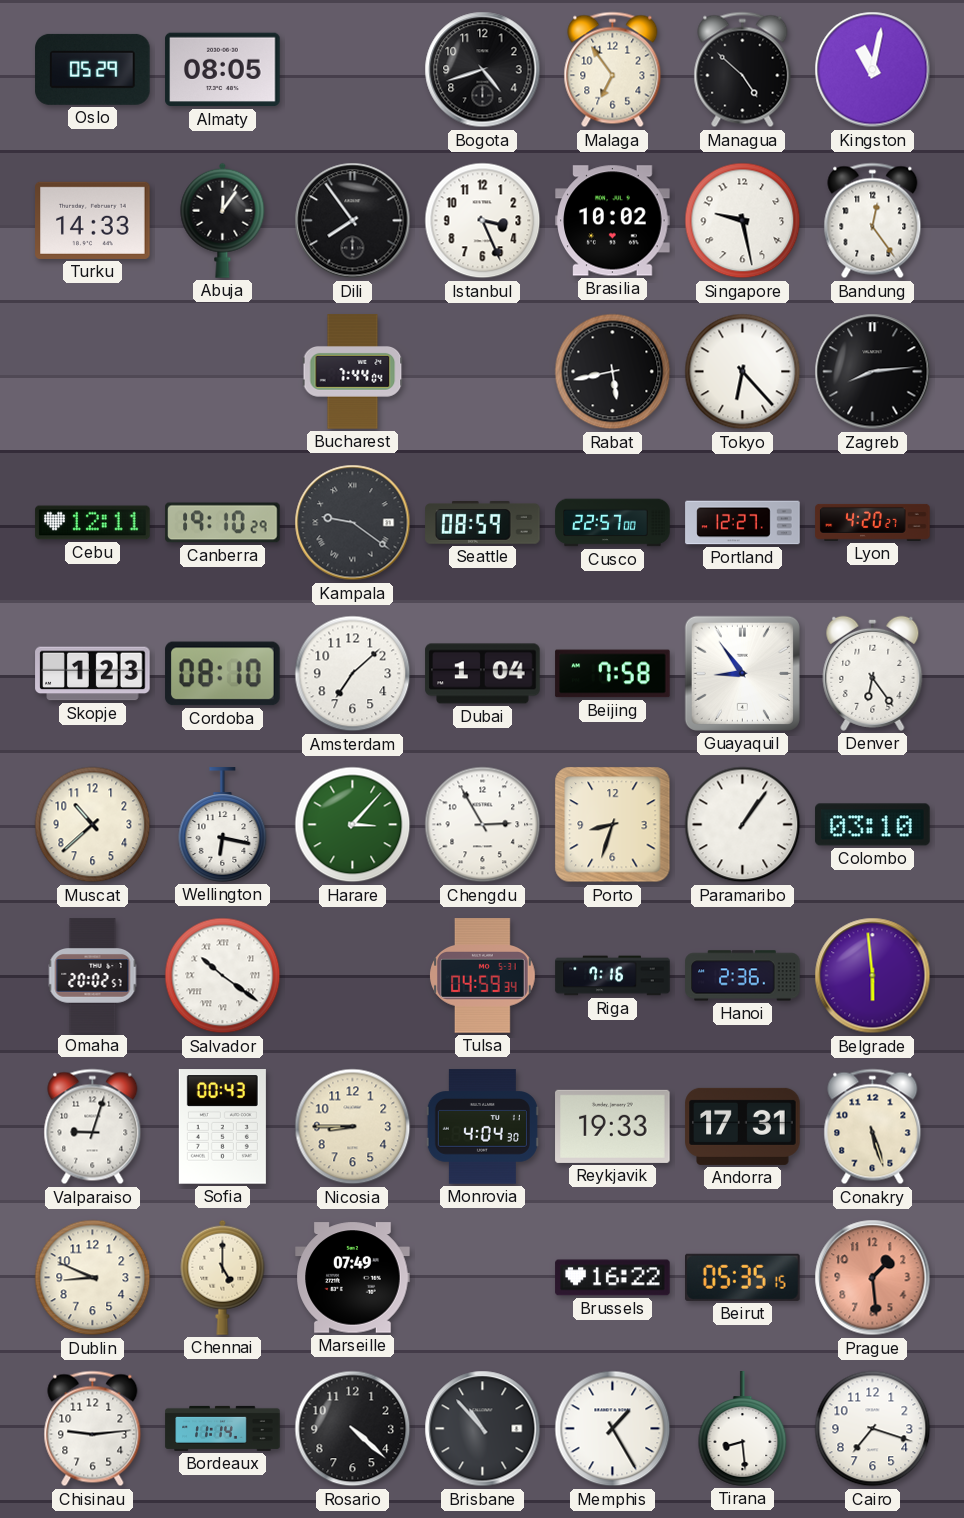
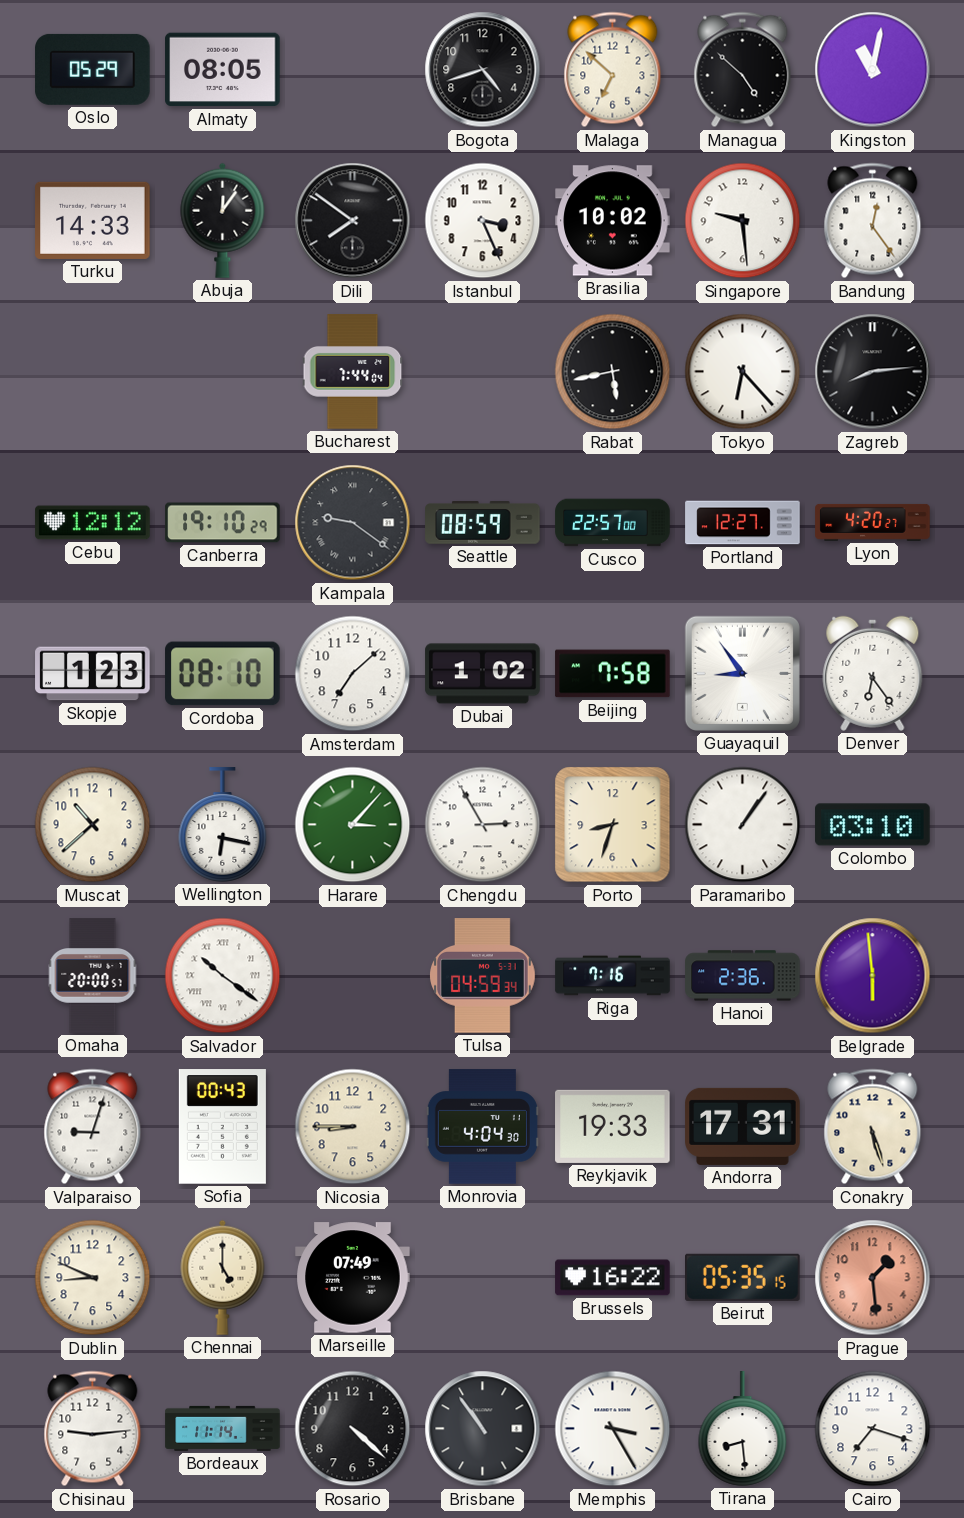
Malaga: 6:54 -> 6:52
Dili: 7:54 -> 7:51
Singapore: 9:28 -> 9:29
Cebu: 12:11 -> 12:12
Dubai: 1:04 -> 1:02
Omaha: 20:02 -> 20:00
Brisbane: 10:53 -> 10:54
Memphis: 1:25 -> 3:25
